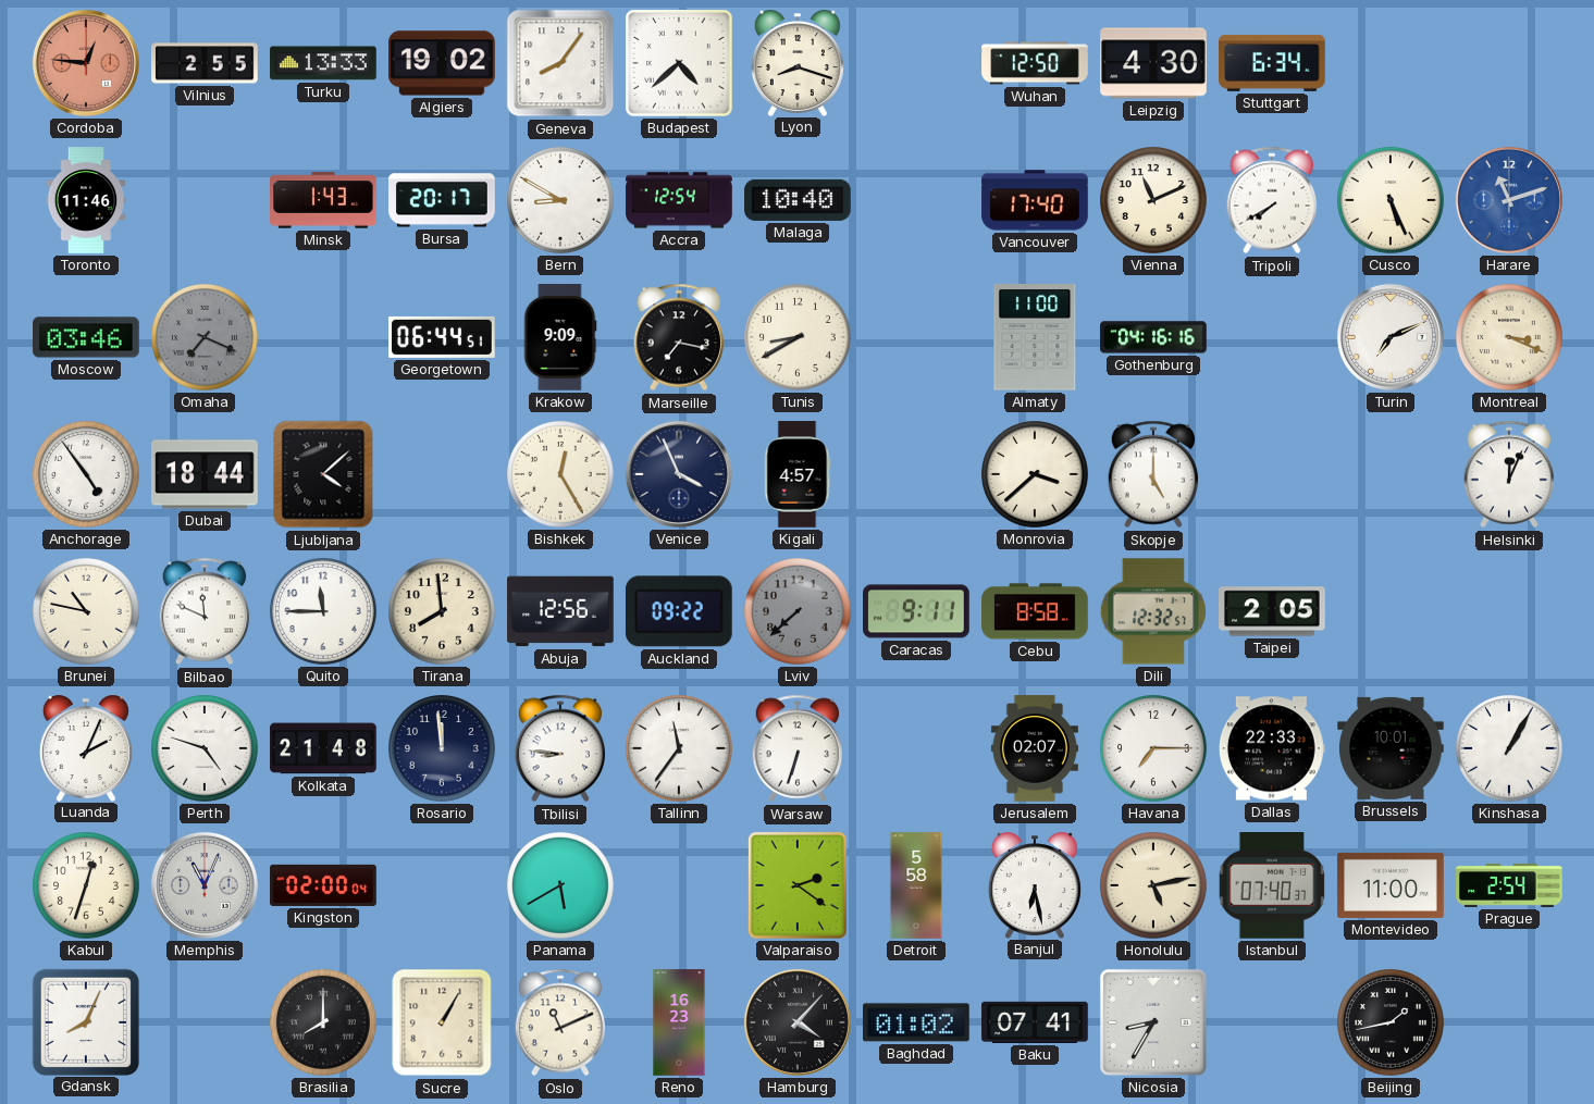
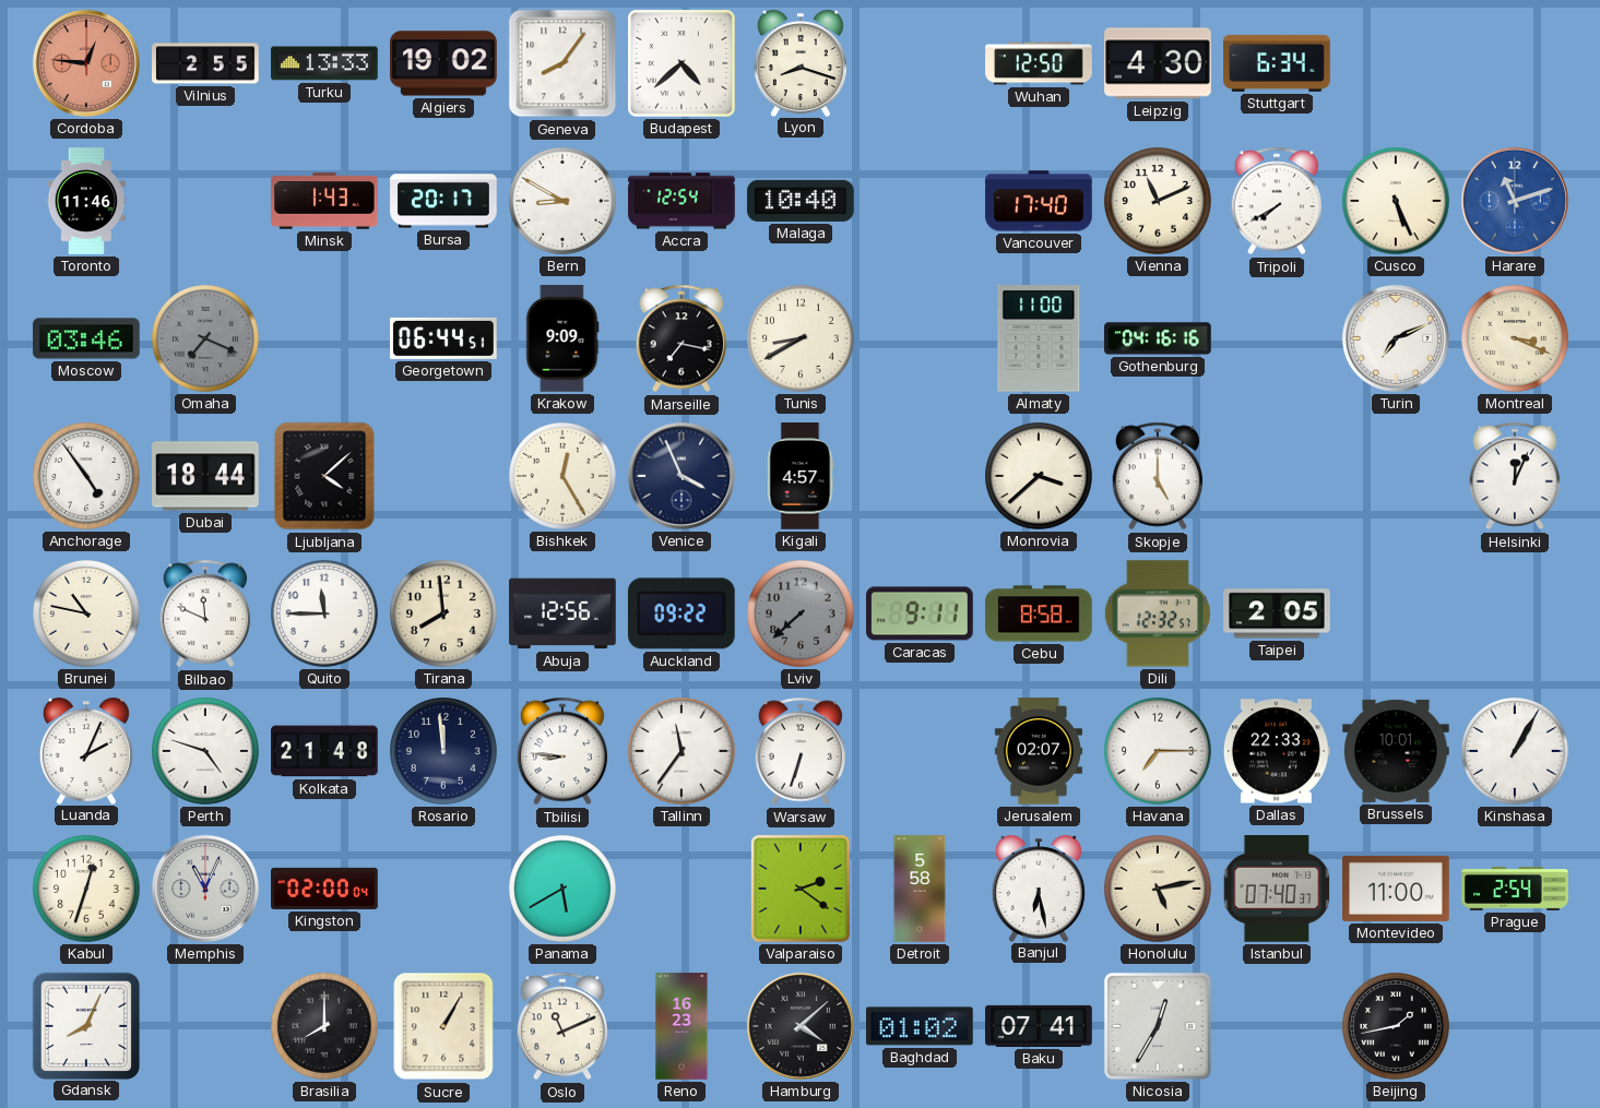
Hamburg: 4:07 -> 4:08
Nicosia: 8:35 -> 12:35
